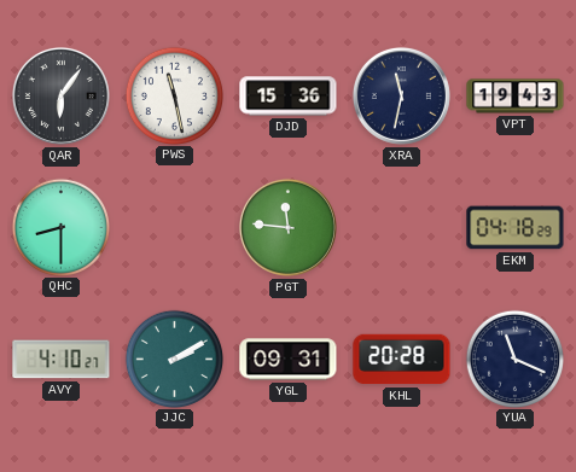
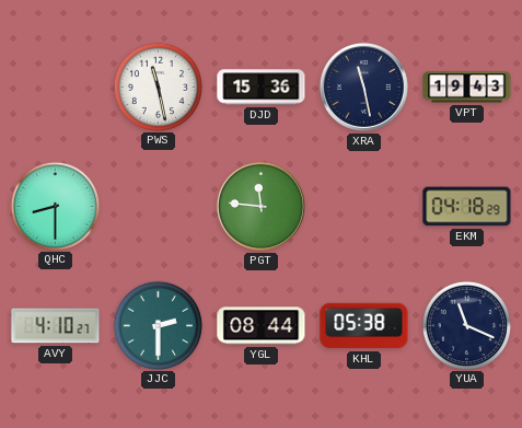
QAR: 6:06 -> none
XRA: 11:32 -> 11:28
JJC: 2:10 -> 2:30
YGL: 09:31 -> 08:44
KHL: 20:28 -> 05:38
